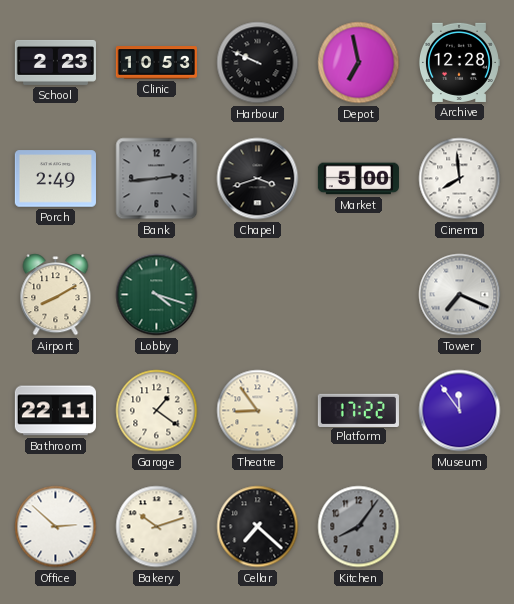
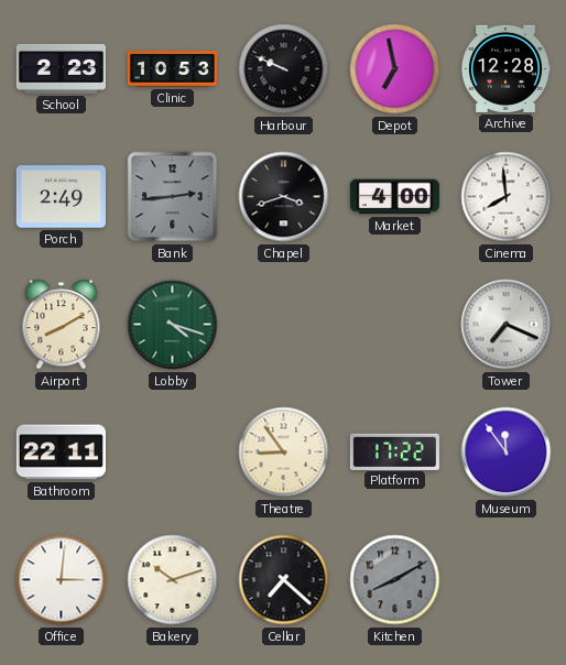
Market: 5:00 -> 4:00
Garage: 1:21 -> none
Office: 2:52 -> 3:01
Kitchen: 8:06 -> 8:10
